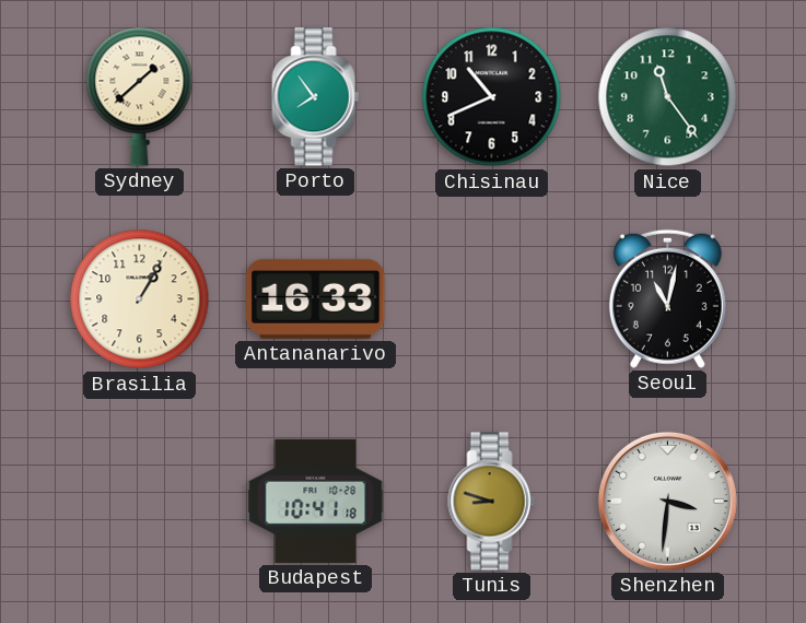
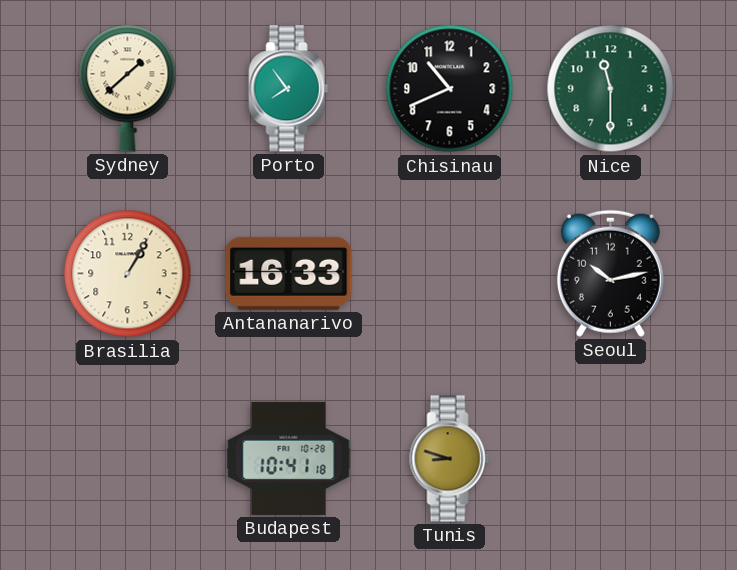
Nice: 11:24 -> 11:30
Seoul: 11:02 -> 10:13
Shenzhen: 3:31 -> none
